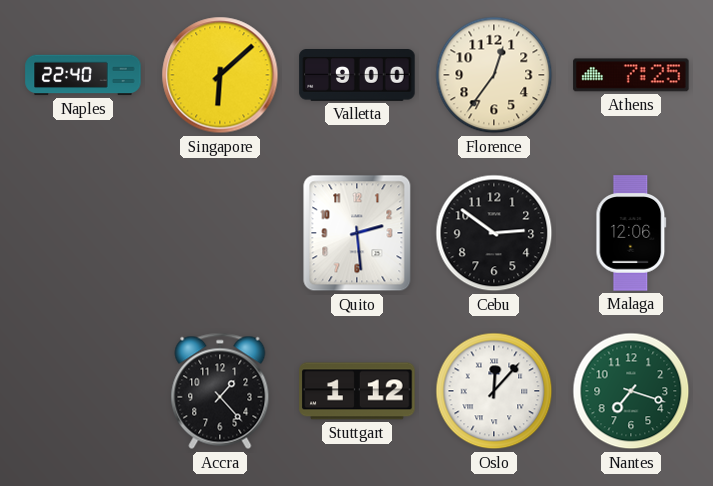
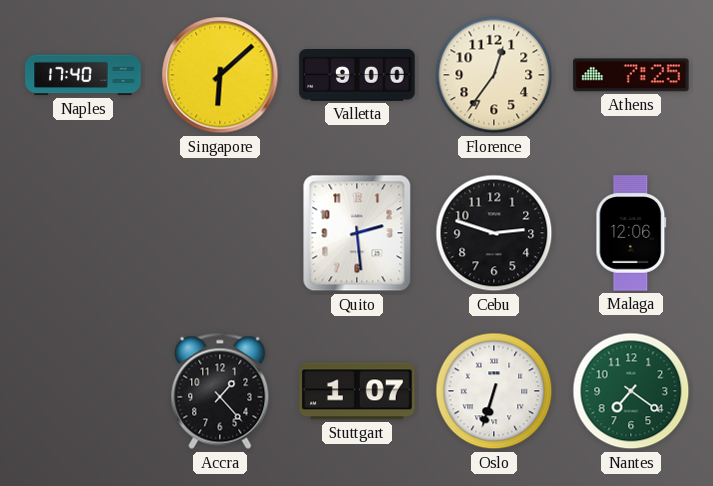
Naples: 22:40 -> 17:40
Cebu: 2:51 -> 2:48
Stuttgart: 1:12 -> 1:07
Oslo: 12:07 -> 6:33
Nantes: 7:18 -> 7:21
